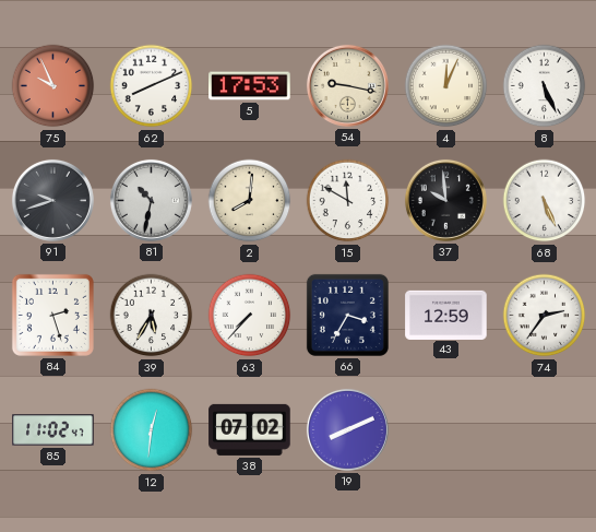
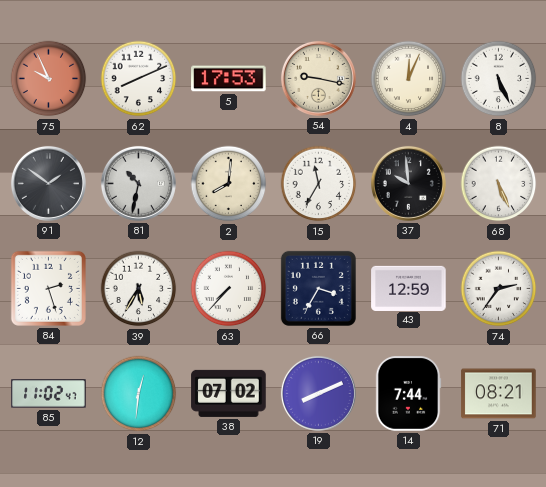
91: 9:42 -> 1:51
15: 11:50 -> 11:35
14: none -> 7:44
71: none -> 08:21
